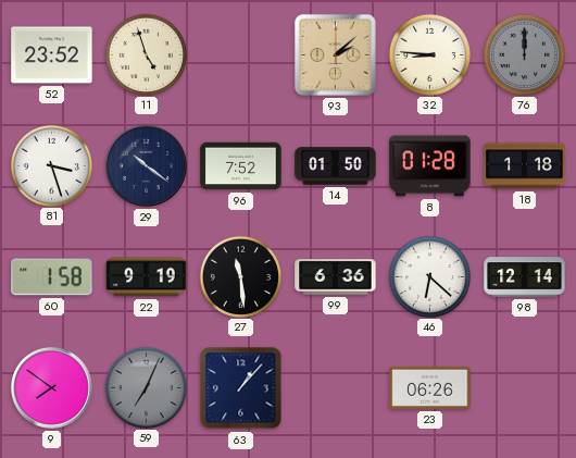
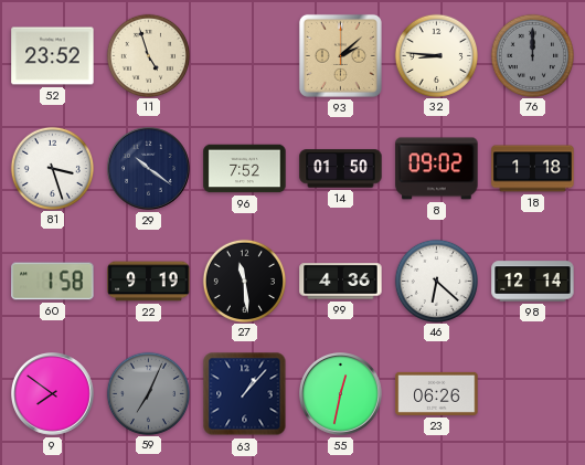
8: 01:28 -> 09:02
99: 6:36 -> 4:36
55: none -> 12:32
